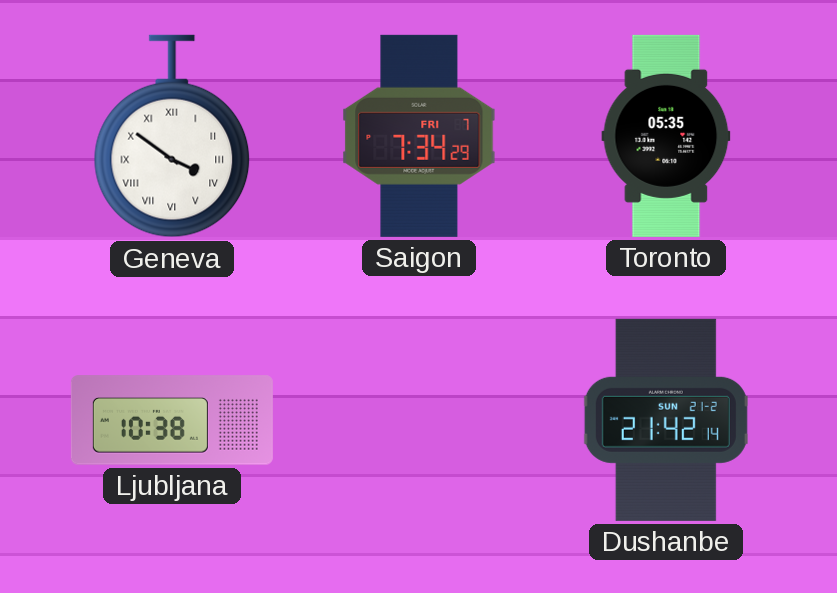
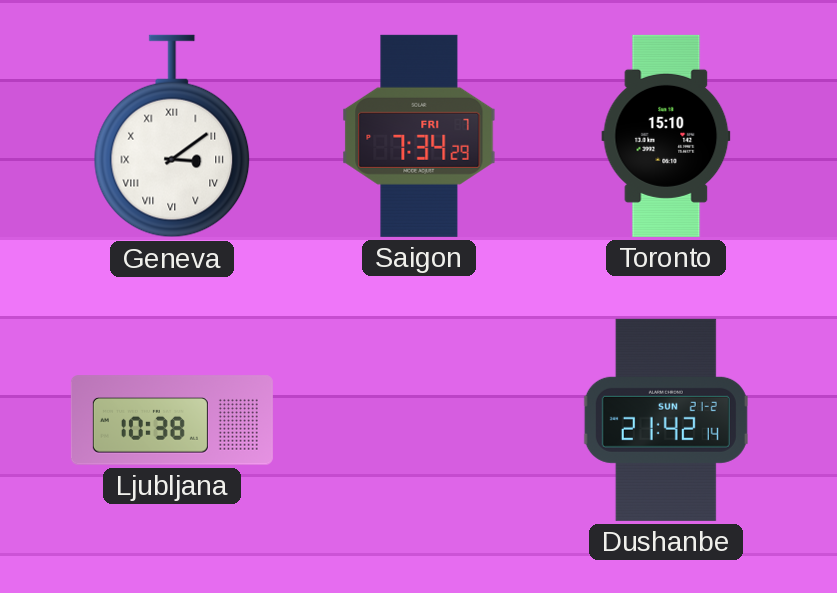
Geneva: 3:51 -> 3:09
Toronto: 05:35 -> 15:10
